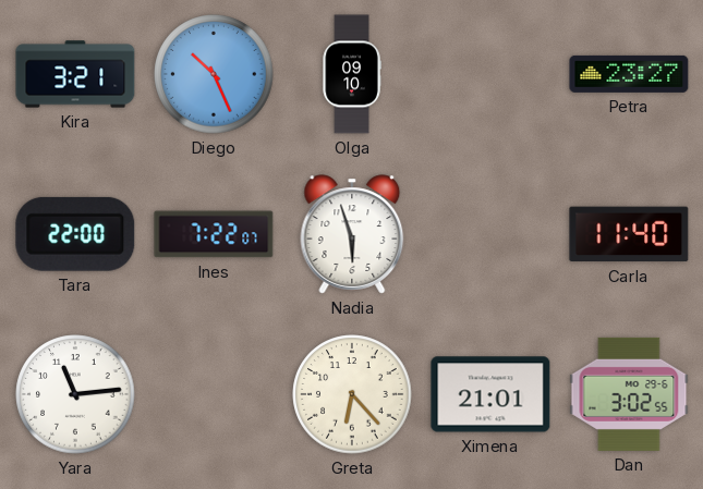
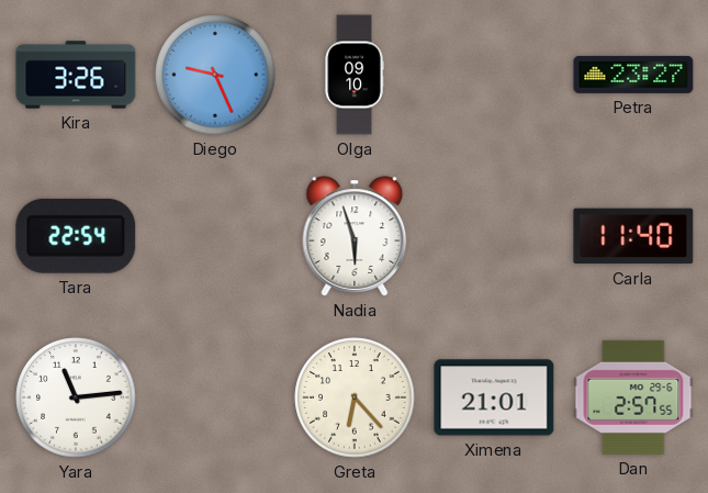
Kira: 3:21 -> 3:26
Diego: 10:26 -> 9:26
Tara: 22:00 -> 22:54
Ines: 7:22 -> none
Dan: 3:02 -> 2:57
